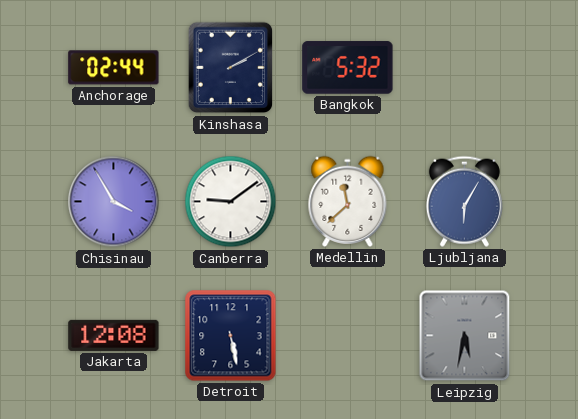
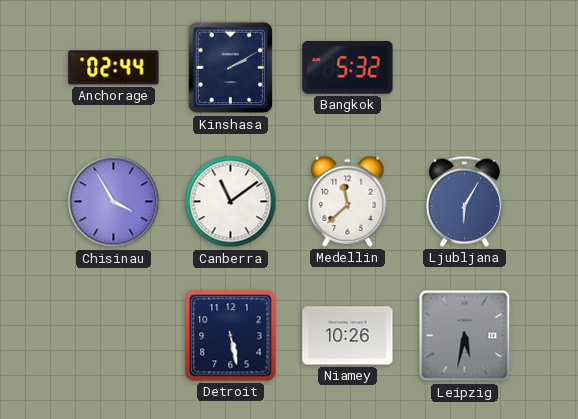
Canberra: 9:09 -> 11:09
Jakarta: 12:08 -> none
Niamey: none -> 10:26
